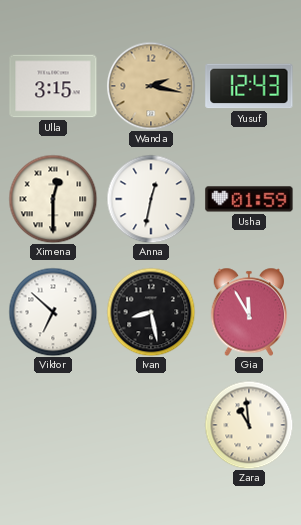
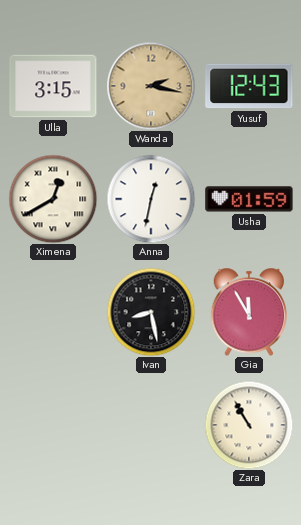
Ximena: 12:30 -> 12:40
Viktor: 6:52 -> none
Zara: 10:59 -> 10:55
